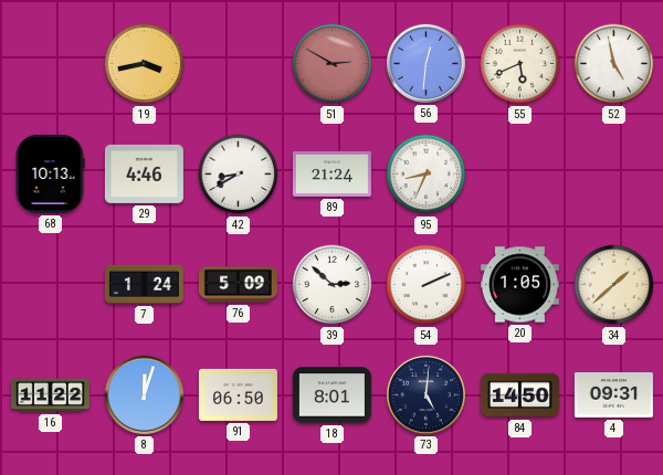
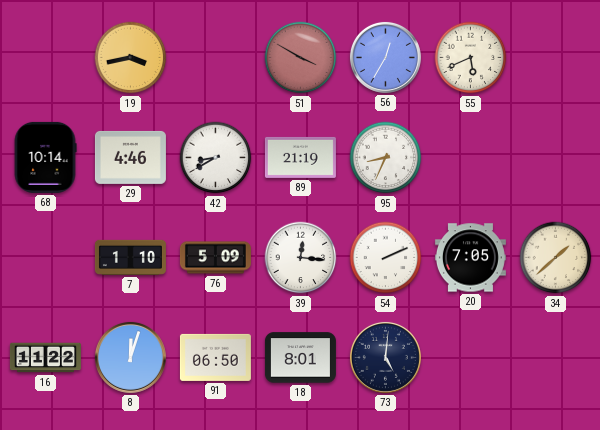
51: 2:50 -> 3:50
56: 12:31 -> 12:35
52: 4:58 -> none
68: 10:13 -> 10:14
89: 21:24 -> 21:19
7: 1:24 -> 1:10
39: 2:52 -> 12:16
20: 1:05 -> 7:05
84: 14:50 -> none
4: 09:31 -> none
